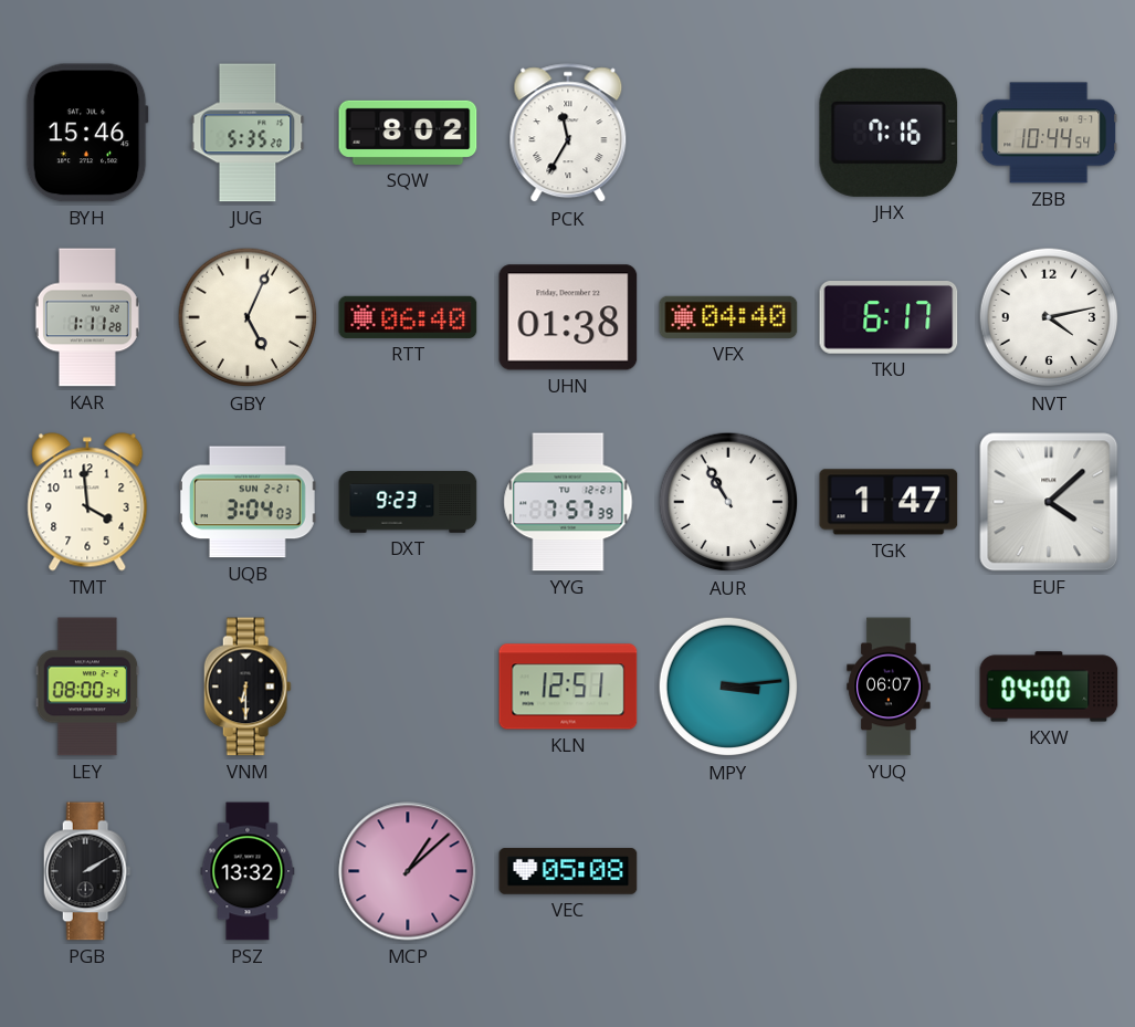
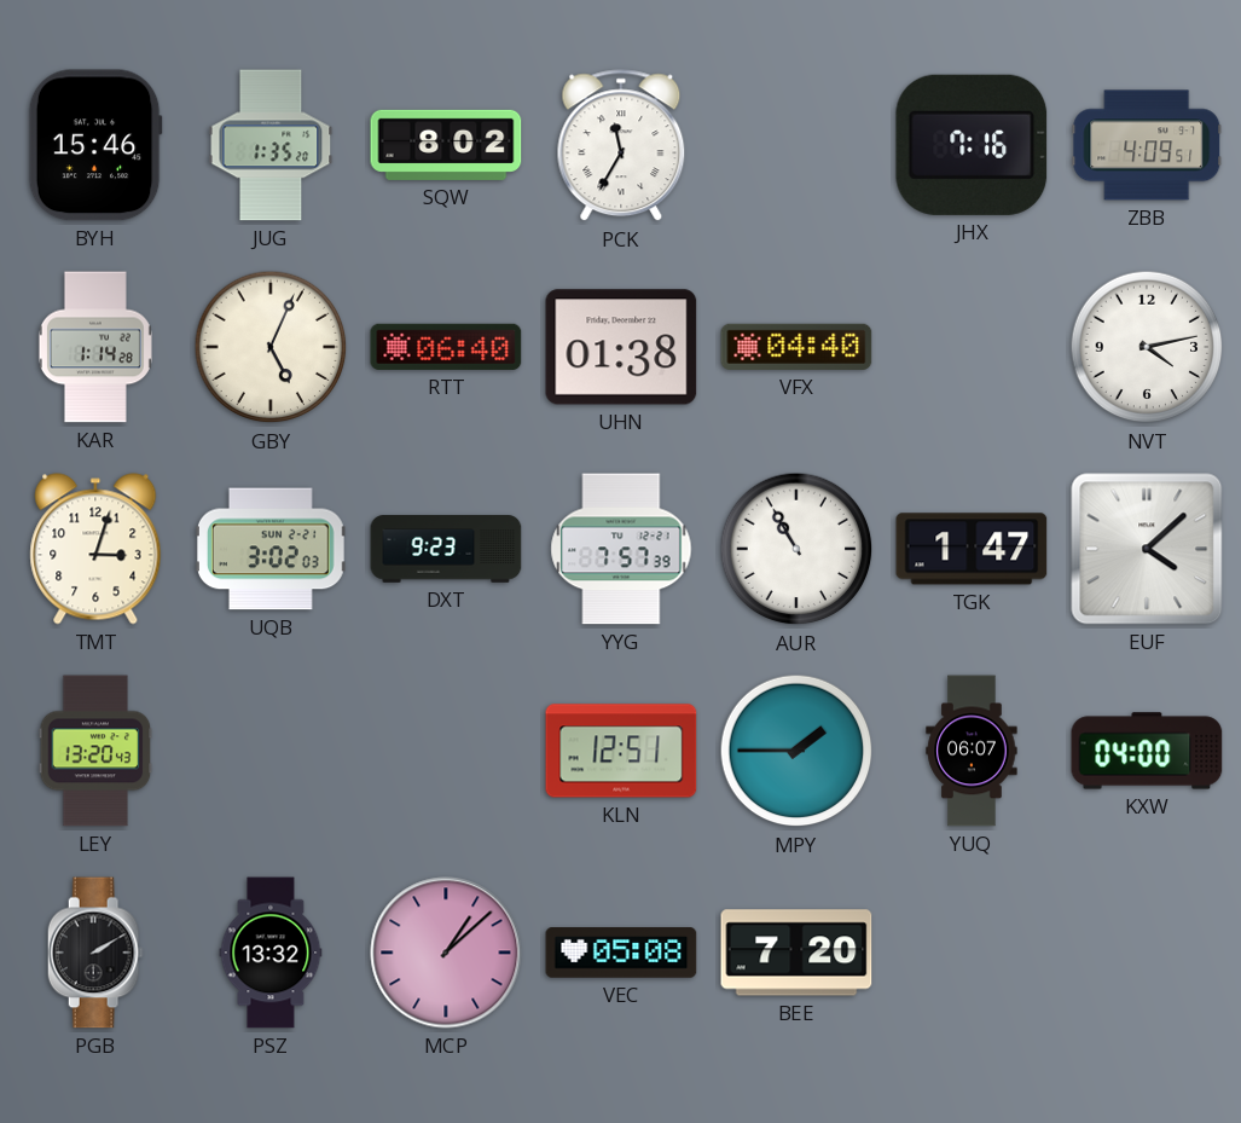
JUG: 5:35 -> 1:35
ZBB: 10:44 -> 4:09
KAR: 1:11 -> 1:14
TKU: 6:17 -> none
TMT: 3:59 -> 3:03
UQB: 3:04 -> 3:02
LEY: 08:00 -> 13:20
VNM: 6:30 -> none
MPY: 3:14 -> 1:45
BEE: none -> 7:20
